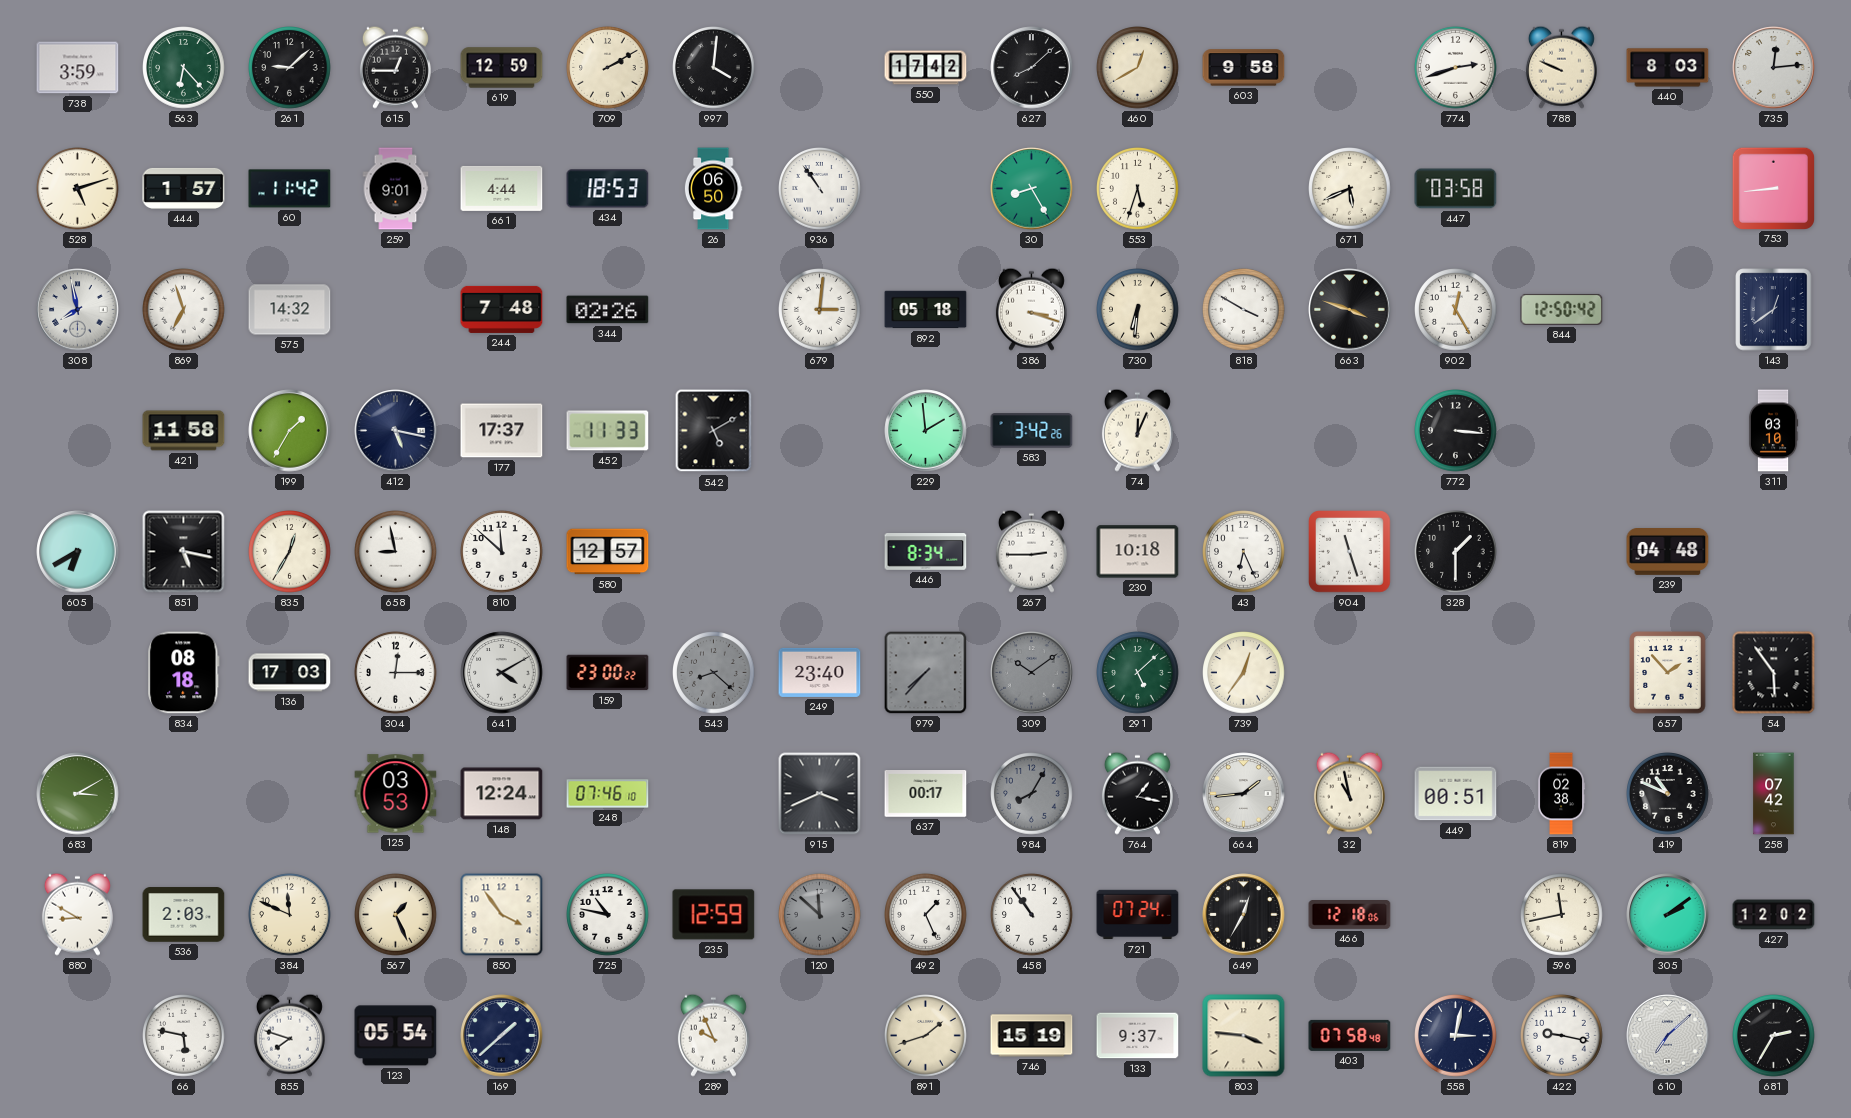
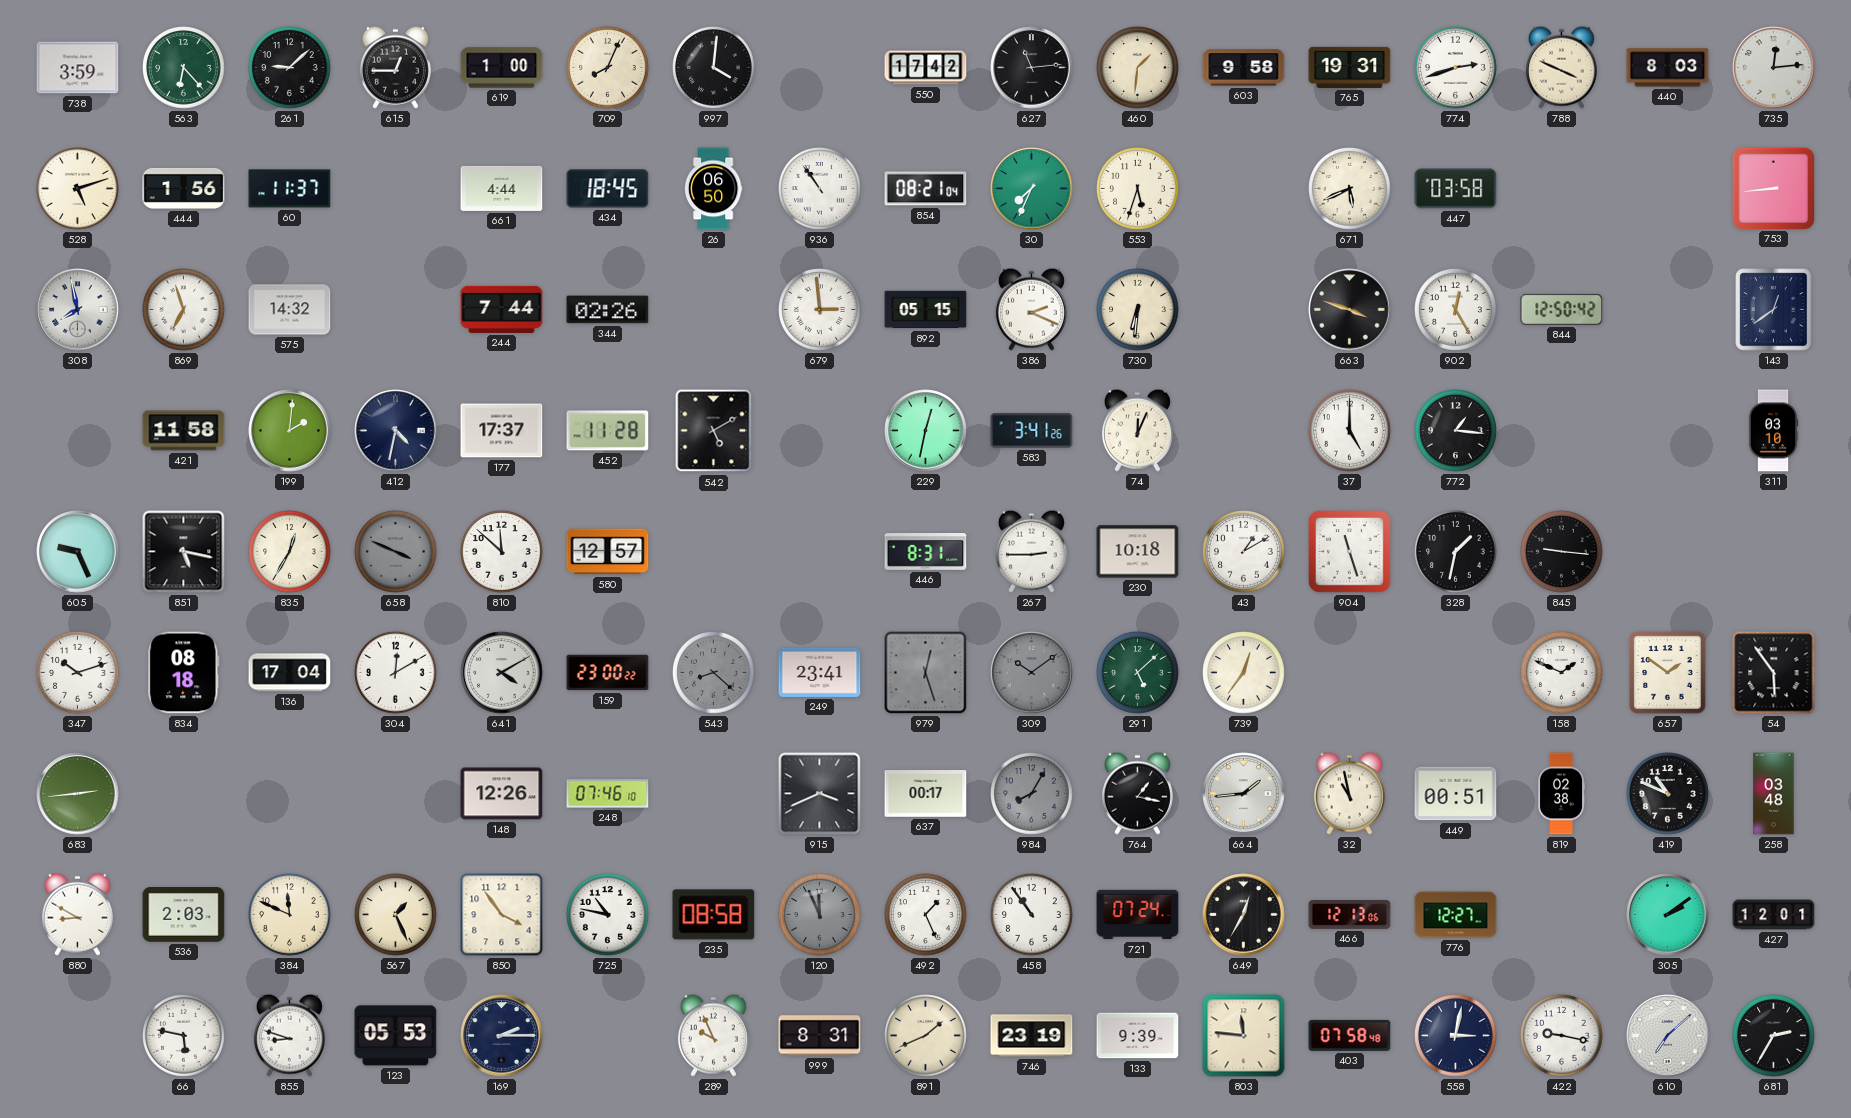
619: 12:59 -> 1:00
709: 2:10 -> 8:04
627: 8:08 -> 11:14
460: 12:40 -> 1:31
765: none -> 19:31
788: 9:49 -> 3:49
444: 1:57 -> 1:56
60: 11:42 -> 11:37
259: 9:01 -> none
434: 18:53 -> 18:45
854: none -> 08:21
30: 8:25 -> 7:34
244: 7:48 -> 7:44
679: 3:01 -> 2:59
892: 05:18 -> 05:15
386: 3:18 -> 2:19
818: 3:50 -> none
199: 1:35 -> 2:01
412: 5:17 -> 4:32
452: 11:33 -> 11:28
229: 1:59 -> 12:32
583: 3:42 -> 3:41
37: none -> 5:00
772: 3:16 -> 1:16
605: 6:40 -> 9:26
658: 8:58 -> 3:49
658 dial: white -> grey
446: 8:34 -> 8:31
43: 6:26 -> 1:10
328: 1:30 -> 1:32
845: none -> 9:16
239: 04:48 -> none
347: none -> 10:12
136: 17:03 -> 17:04
304: 12:15 -> 12:10
249: 23:40 -> 23:41
979: 7:37 -> 12:27
158: none -> 1:49
657: 1:53 -> 1:51
683: 3:10 -> 2:44
125: 03:53 -> none
148: 12:24 -> 12:26
258: 07:42 -> 03:48
235: 12:59 -> 08:58
120: 11:52 -> 11:56
466: 12:18 -> 12:13
776: none -> 12:27
596: 11:43 -> none
427: 12:02 -> 12:01
855: 7:48 -> 8:48
123: 05:54 -> 05:53
169: 1:38 -> 2:15
999: none -> 8:31
891: 1:42 -> 1:41
746: 15:19 -> 23:19
133: 9:37 -> 9:39
803: 3:46 -> 11:46
